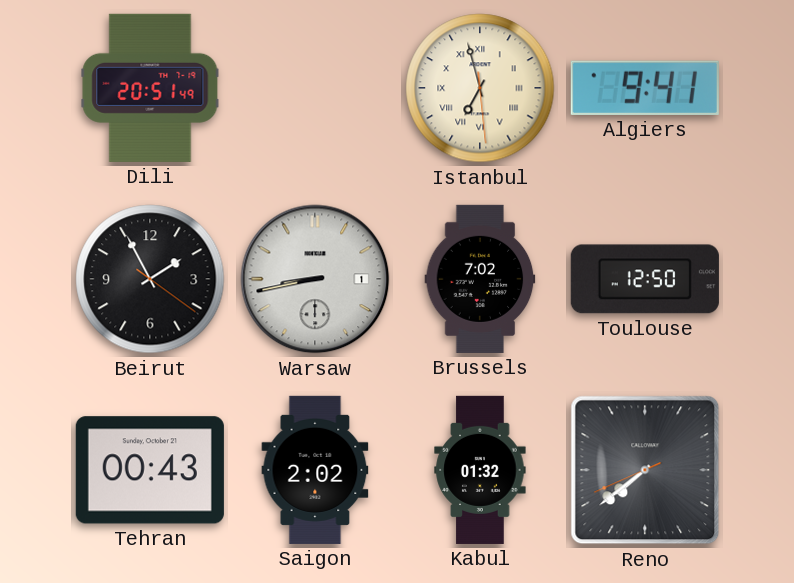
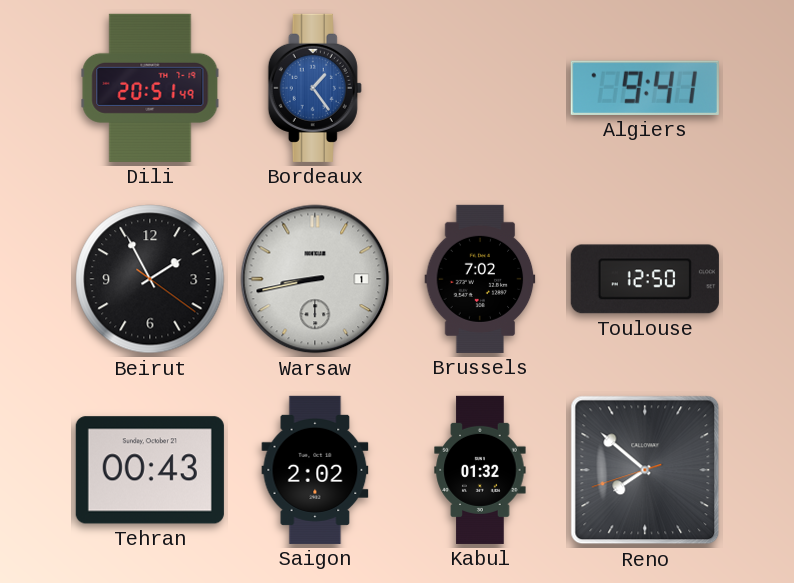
Bordeaux: none -> 1:24
Istanbul: 6:57 -> none
Reno: 7:38 -> 7:51
